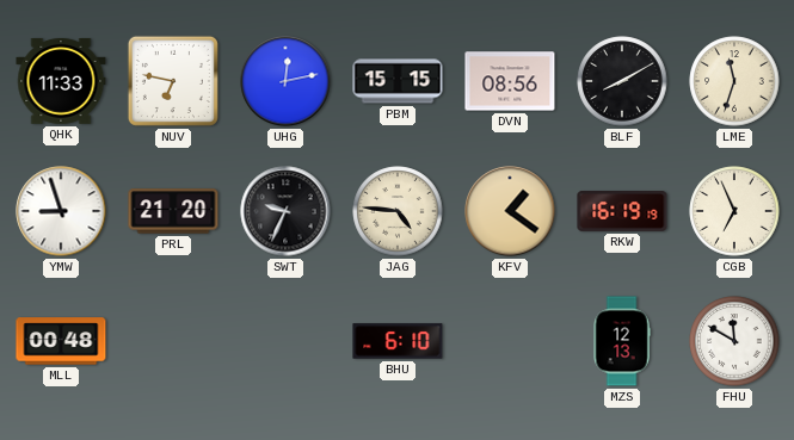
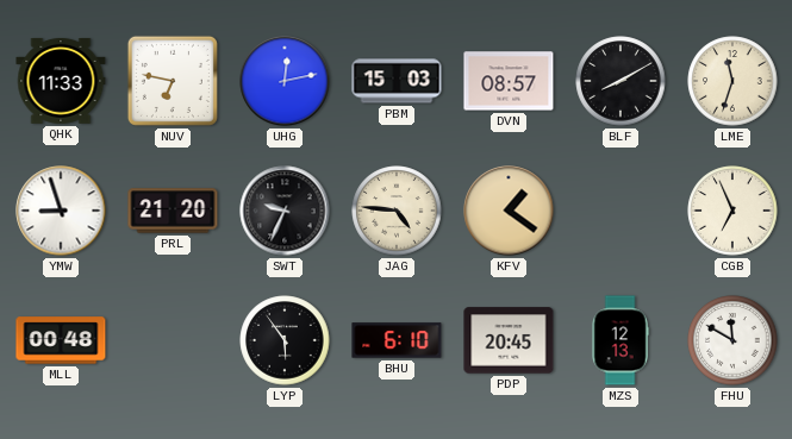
PBM: 15:15 -> 15:03
DVN: 08:56 -> 08:57
RKW: 16:19 -> none
LYP: none -> 5:54
PDP: none -> 20:45
